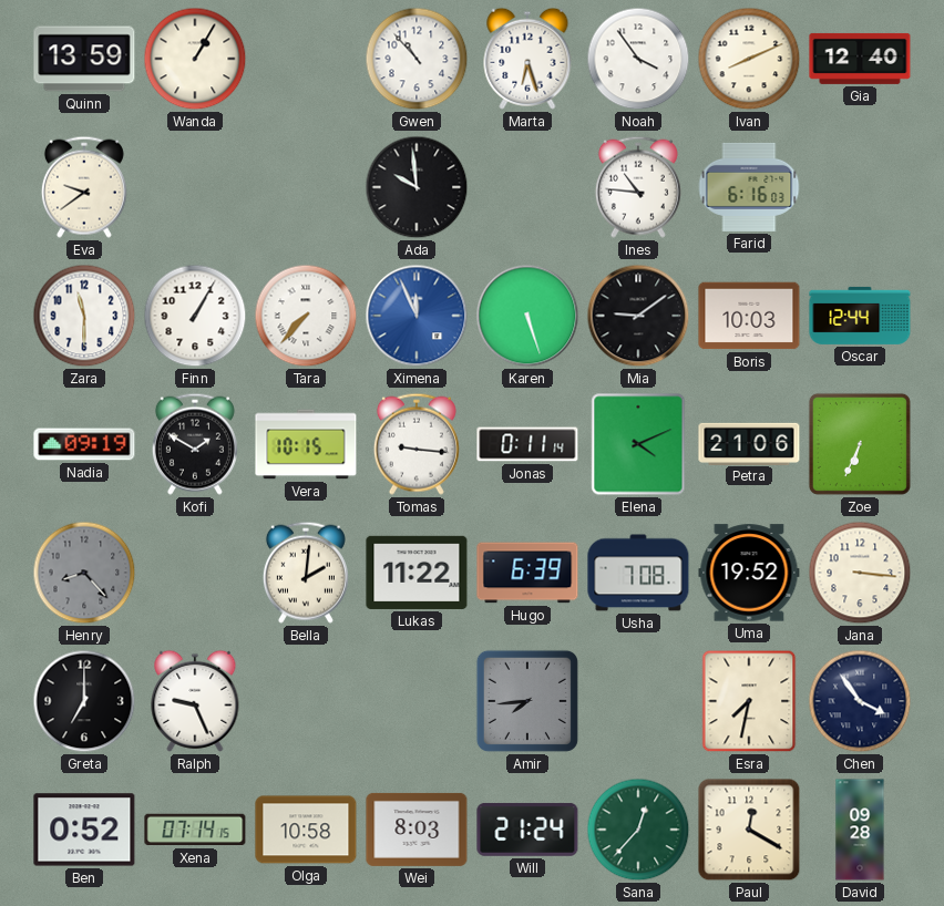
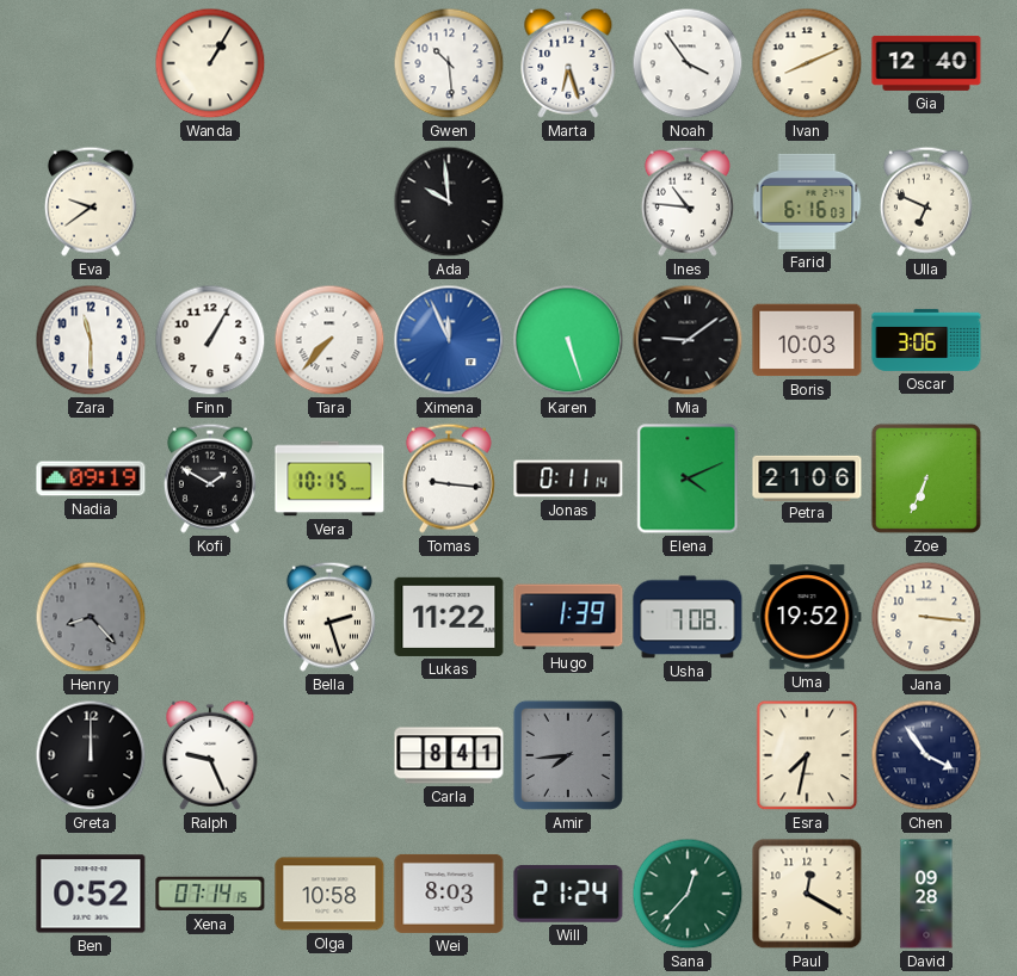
Quinn: 13:59 -> none
Gwen: 10:53 -> 10:29
Ulla: none -> 6:49
Oscar: 12:44 -> 3:06
Bella: 2:01 -> 2:27
Hugo: 6:39 -> 1:39
Greta: 7:00 -> 12:00
Carla: none -> 8:41
